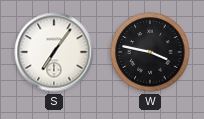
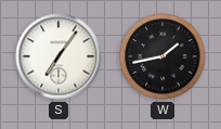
W: 3:47 -> 1:43
